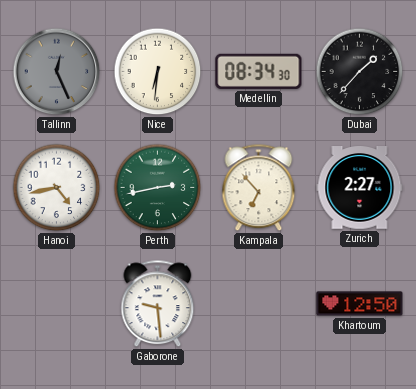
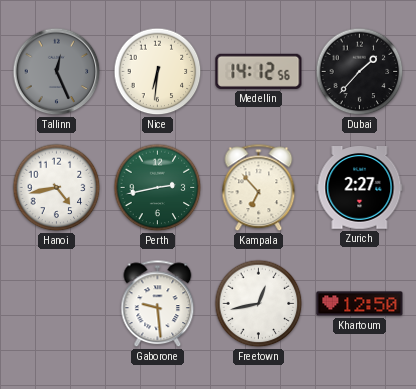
Medellin: 08:34 -> 14:12
Freetown: none -> 12:43
